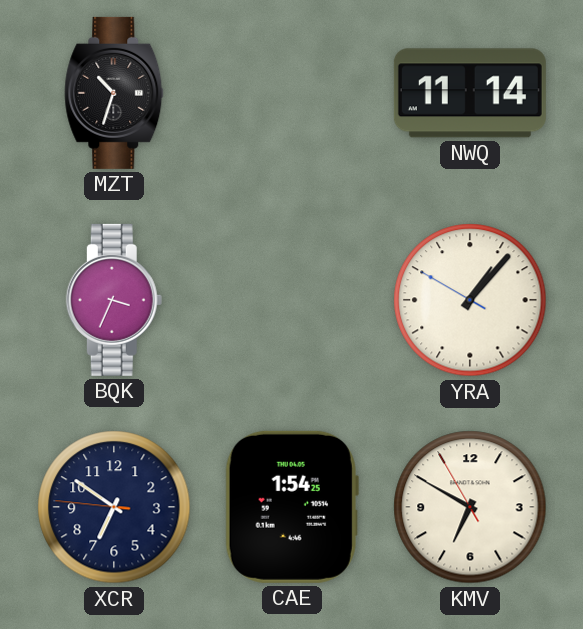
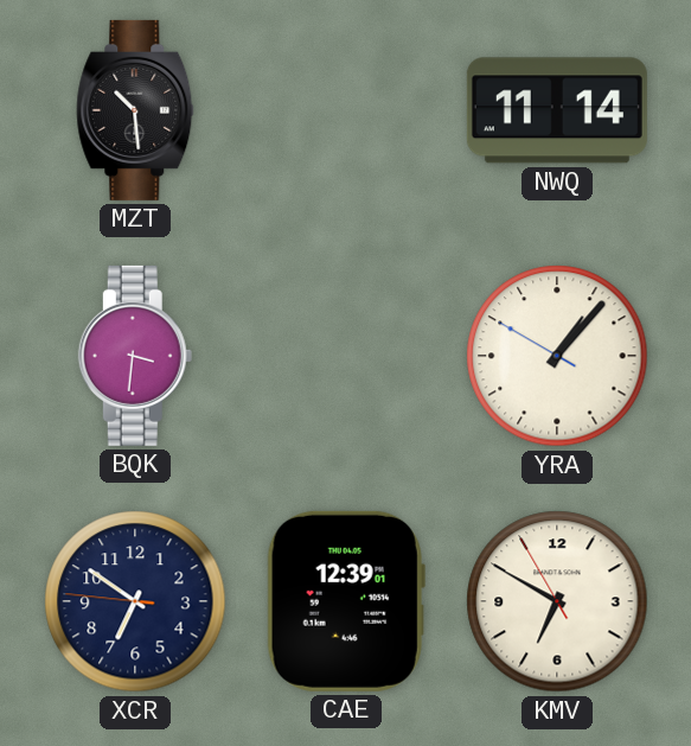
MZT: 10:33 -> 10:29
BQK: 3:34 -> 3:31
CAE: 1:54 -> 12:39
